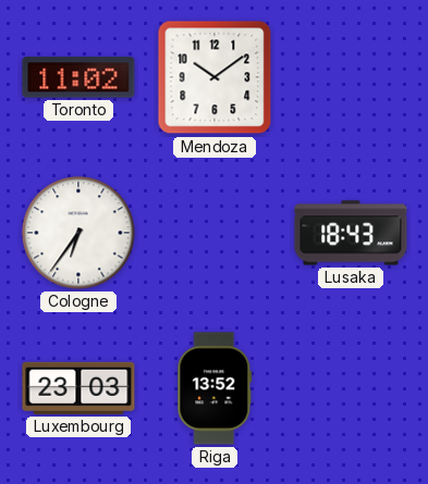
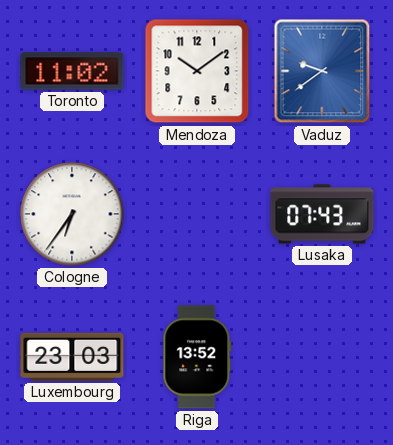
Vaduz: none -> 9:39
Lusaka: 18:43 -> 07:43
